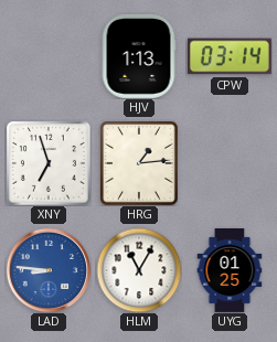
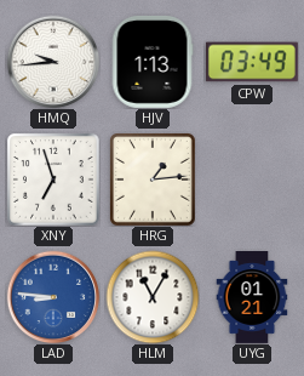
HMQ: none -> 9:44
CPW: 03:14 -> 03:49
UYG: 01:25 -> 01:21
